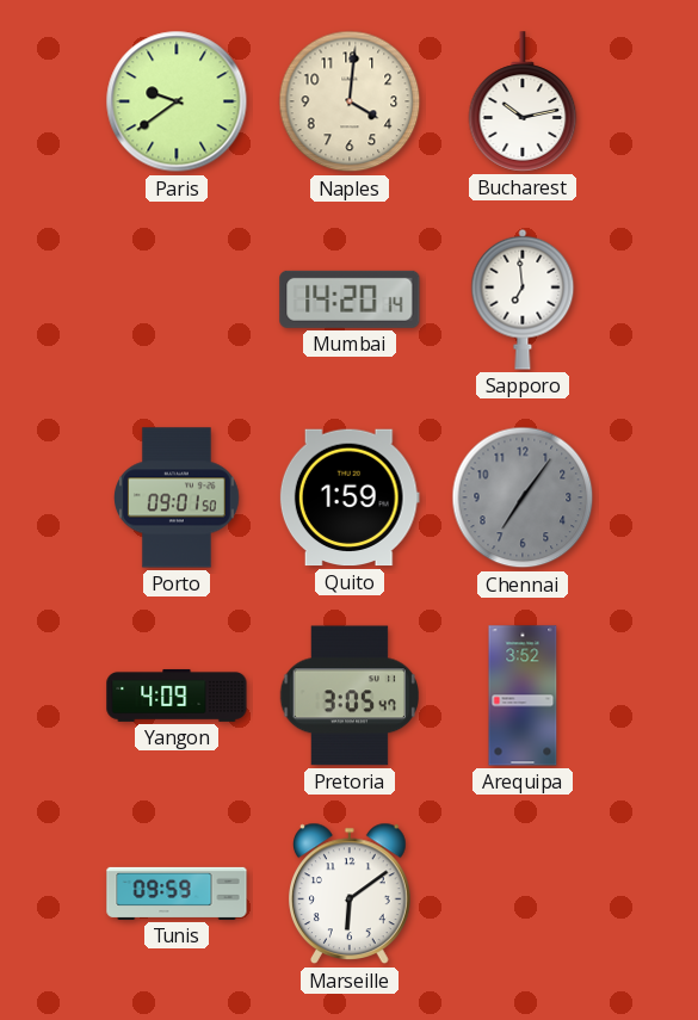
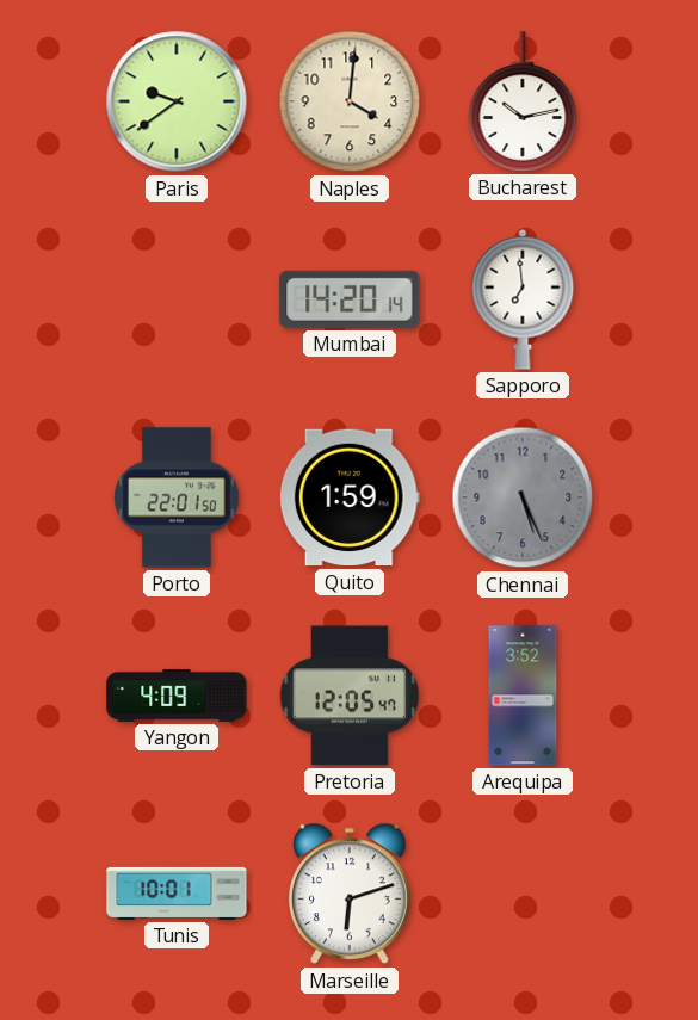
Porto: 09:01 -> 22:01
Chennai: 7:06 -> 5:26
Pretoria: 3:05 -> 12:05
Tunis: 09:59 -> 10:01
Marseille: 6:09 -> 6:12
